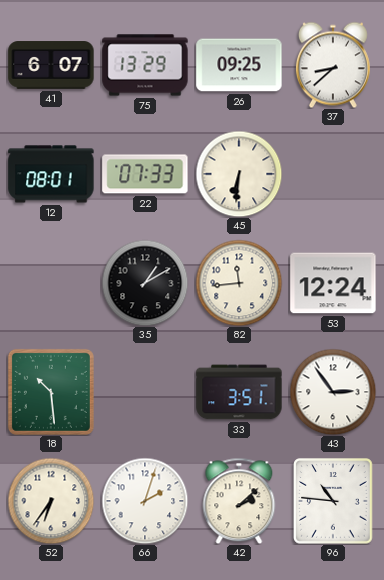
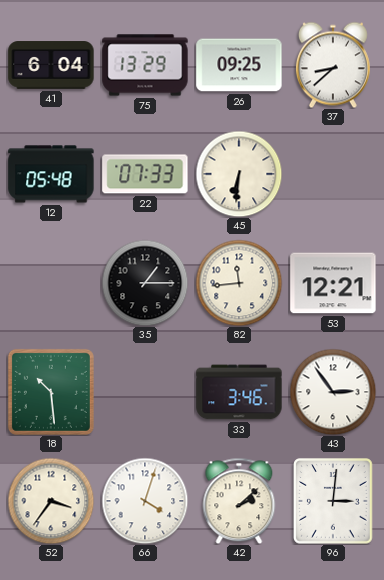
41: 6:07 -> 6:04
12: 08:01 -> 05:48
35: 1:10 -> 1:15
53: 12:24 -> 12:21
33: 3:51 -> 3:46
52: 6:36 -> 3:36
66: 2:03 -> 4:03
96: 10:46 -> 3:01
